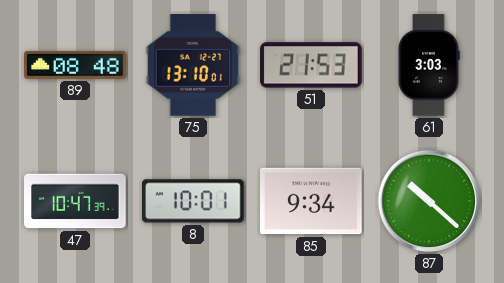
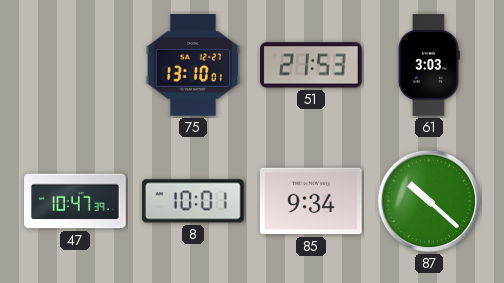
89: 08:48 -> none
